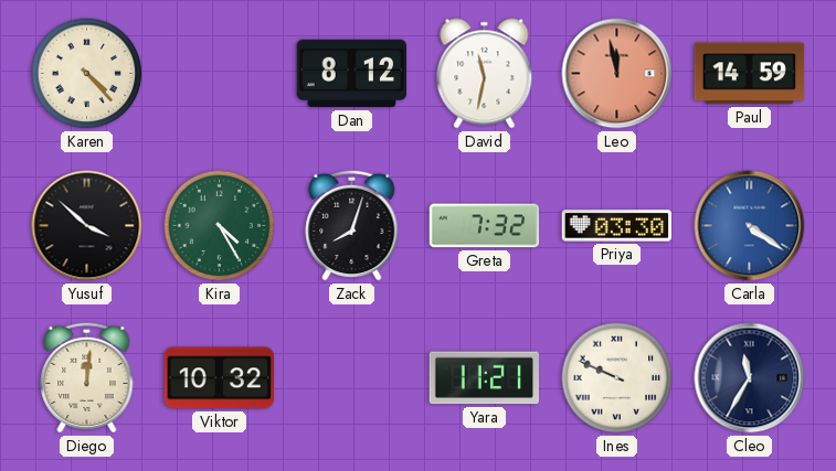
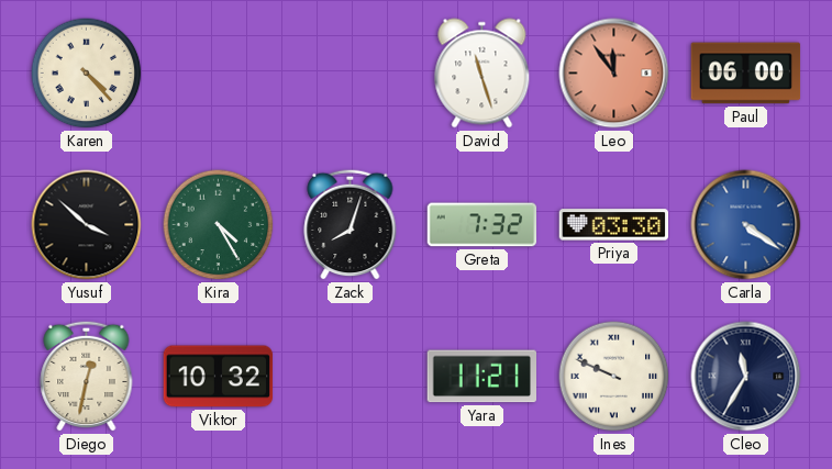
Dan: 8:12 -> none
David: 11:32 -> 11:27
Leo: 11:58 -> 11:54
Paul: 14:59 -> 06:00
Diego: 12:01 -> 12:32
